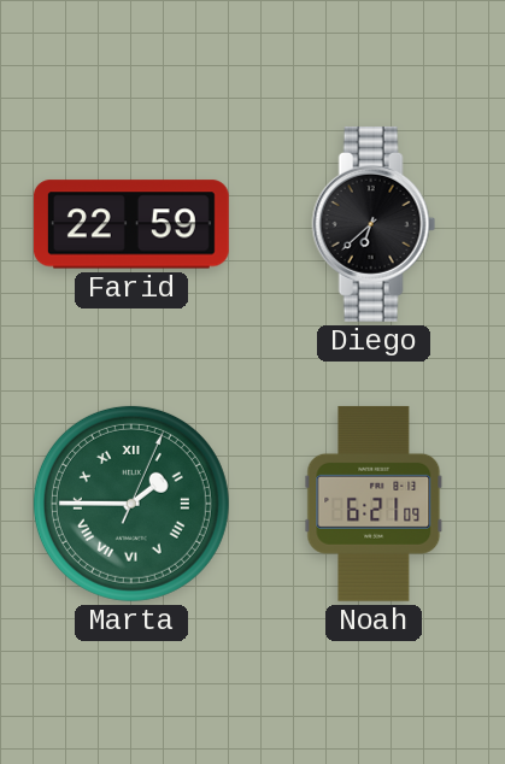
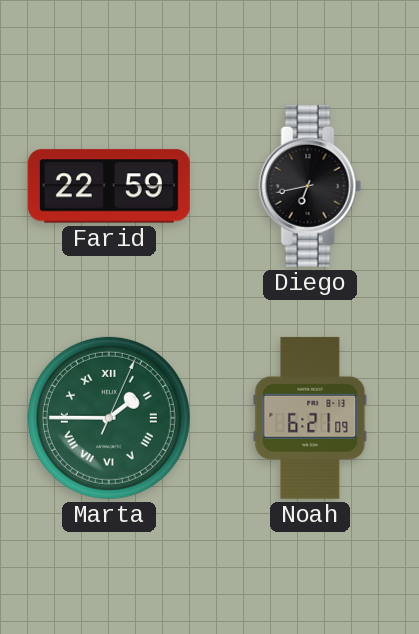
Diego: 6:38 -> 6:43
